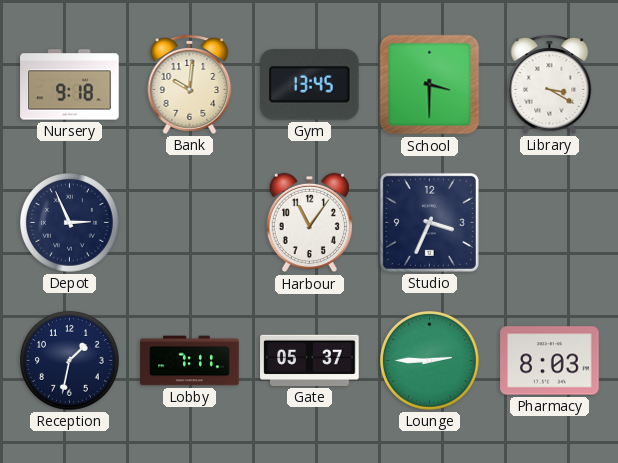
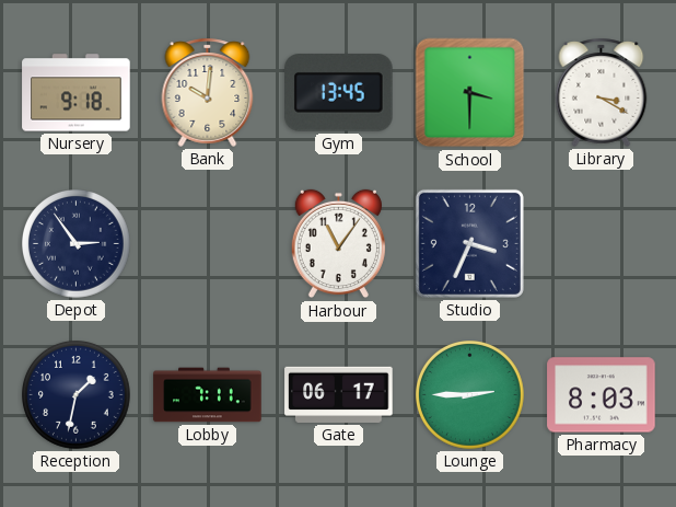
Depot: 2:56 -> 2:54
Gate: 05:37 -> 06:17
